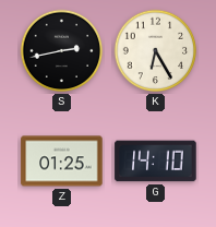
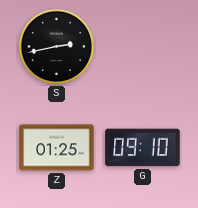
K: 6:25 -> none
G: 14:10 -> 09:10
